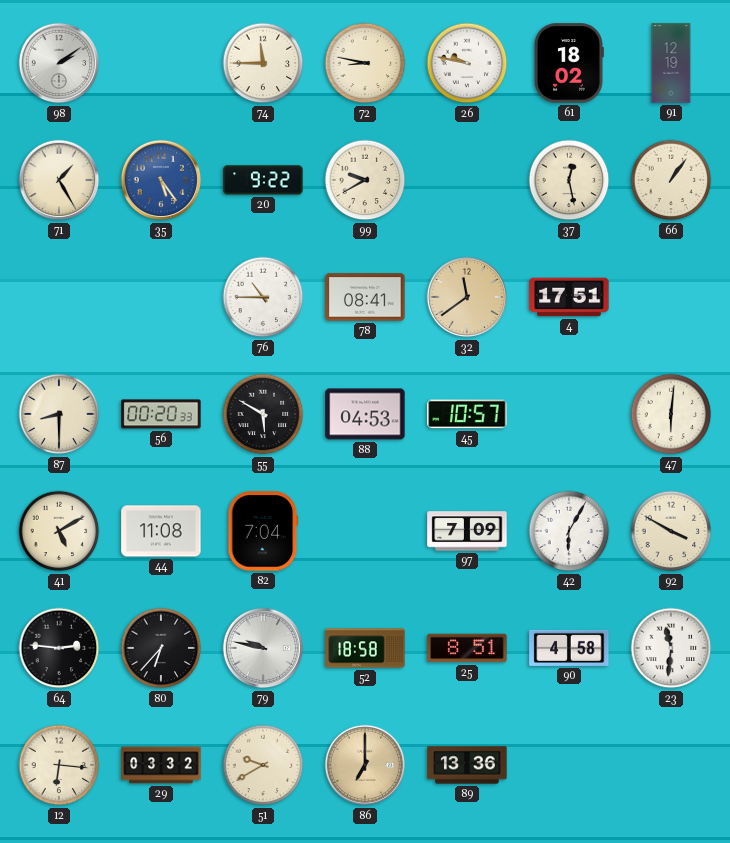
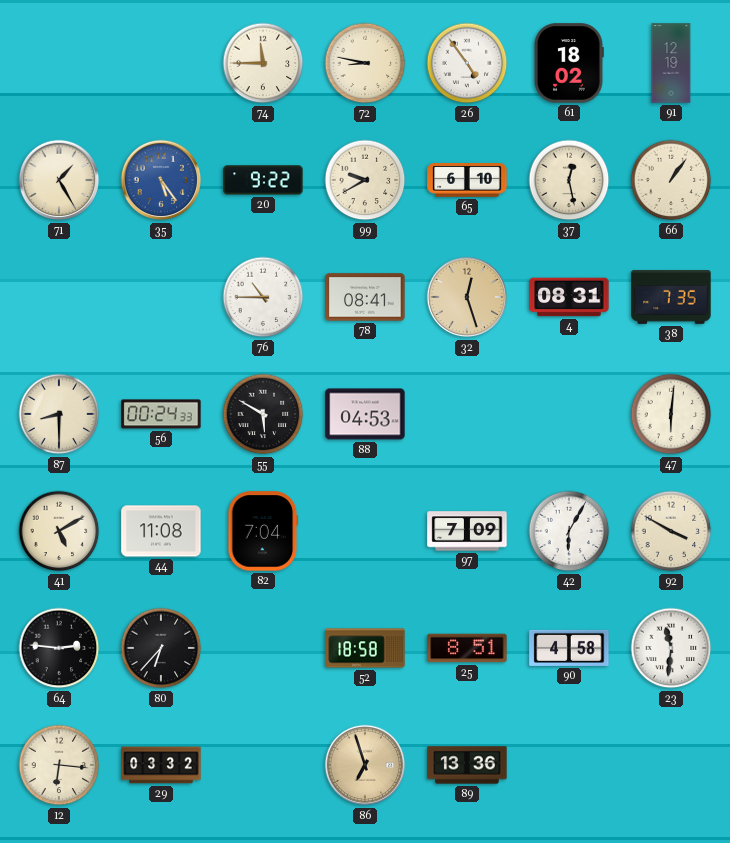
98: 2:09 -> none
26: 9:47 -> 4:54
65: none -> 6:10
32: 11:39 -> 12:27
4: 17:51 -> 08:31
38: none -> 7:35
56: 00:20 -> 00:24
45: 10:57 -> none
79: 9:47 -> none
51: 9:40 -> none
86: 7:00 -> 6:57
